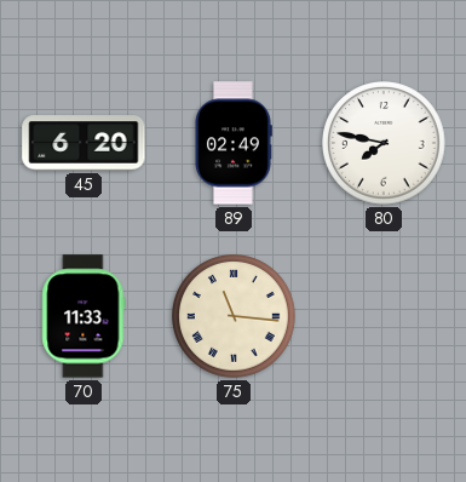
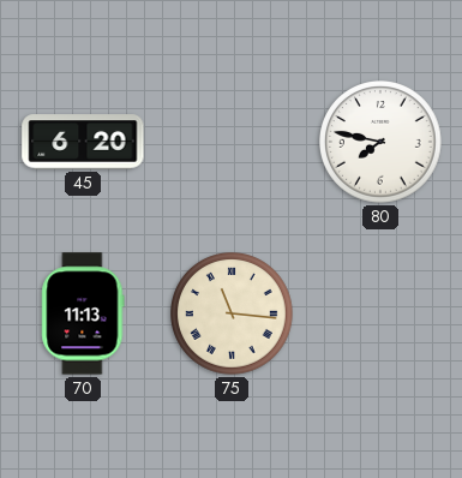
89: 02:49 -> none
70: 11:33 -> 11:13
